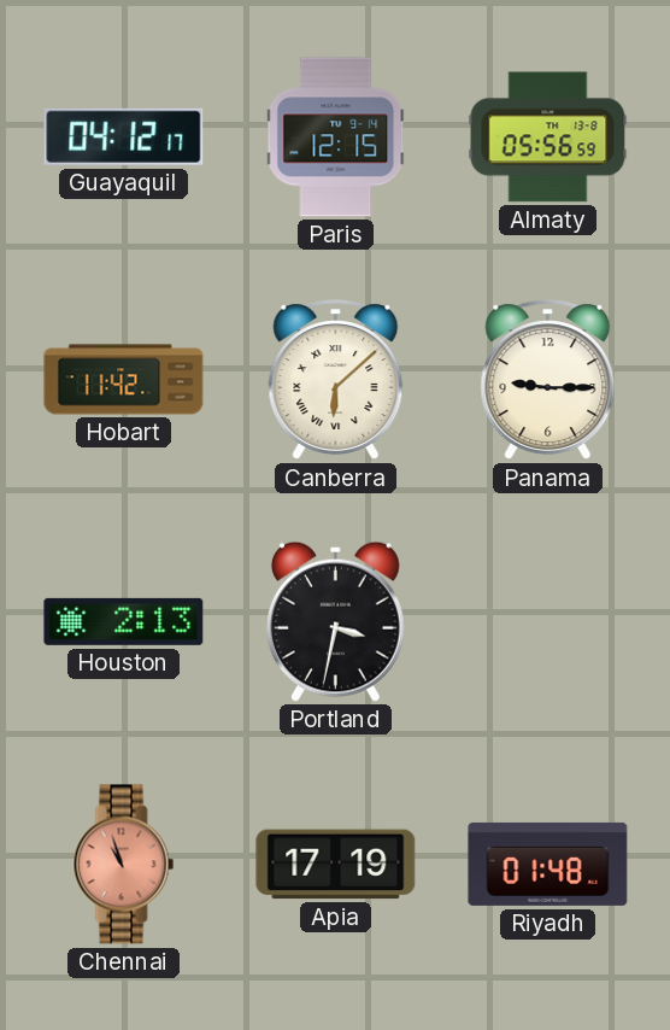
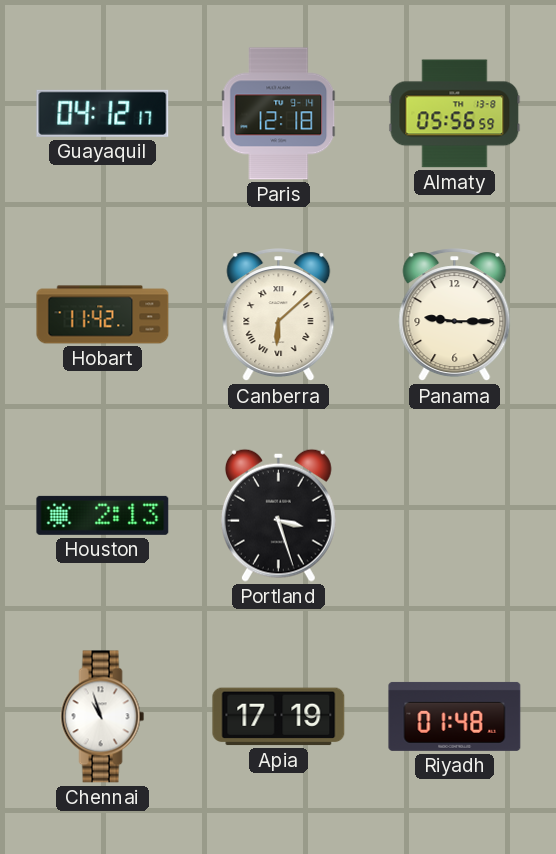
Paris: 12:15 -> 12:18
Portland: 3:32 -> 3:27
Chennai dial: salmon -> white
